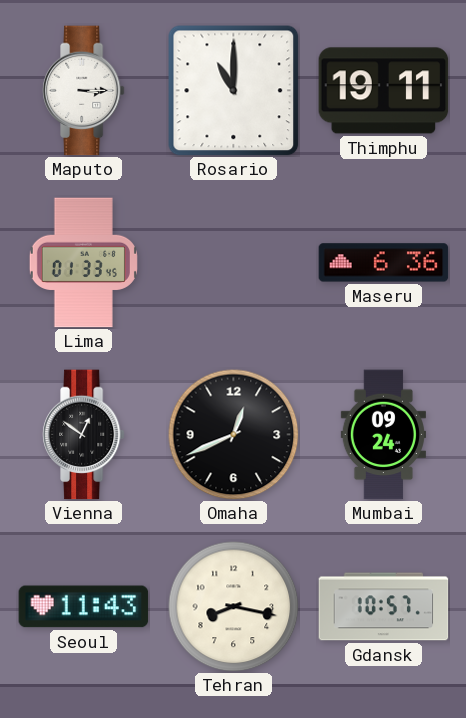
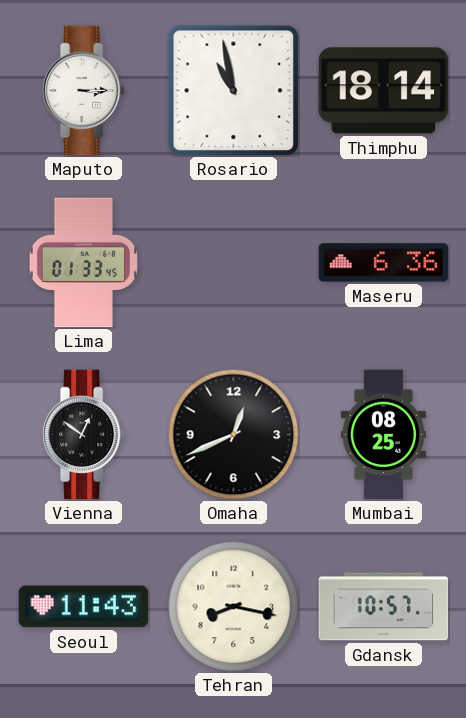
Rosario: 11:00 -> 10:58
Thimphu: 19:11 -> 18:14
Mumbai: 09:24 -> 08:25
